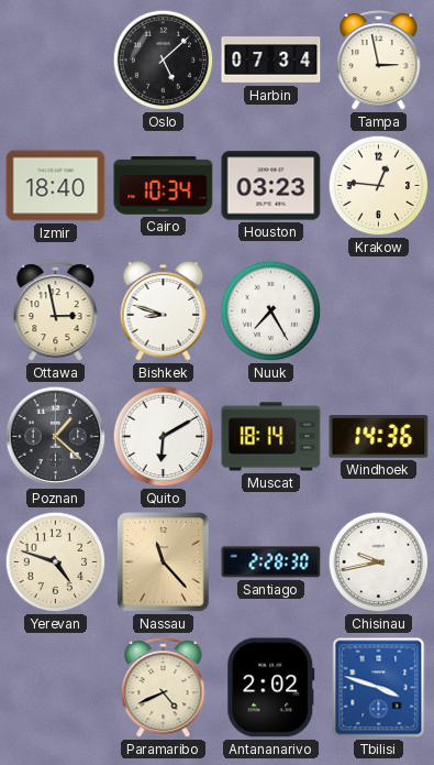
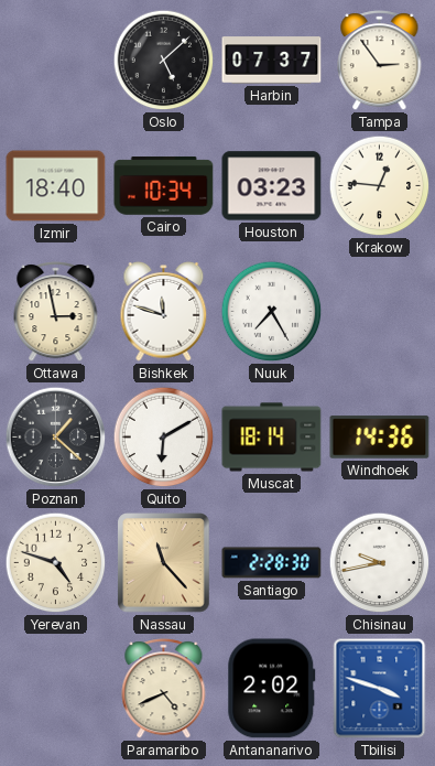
Harbin: 07:34 -> 07:37
Tampa: 2:58 -> 2:54
Bishkek: 8:48 -> 11:48
